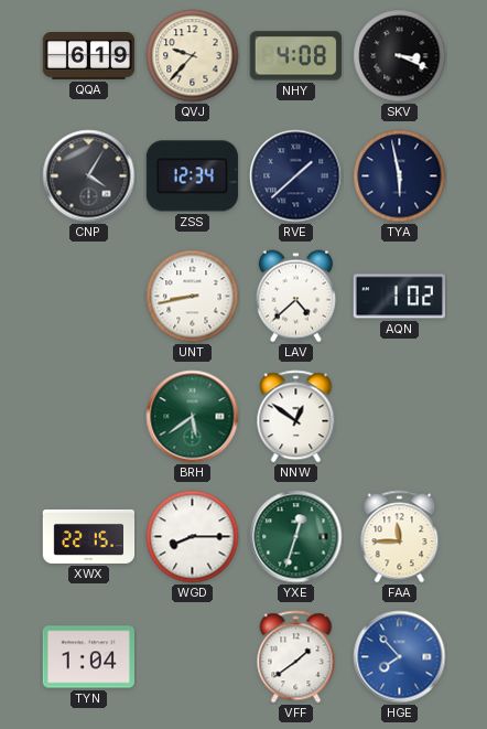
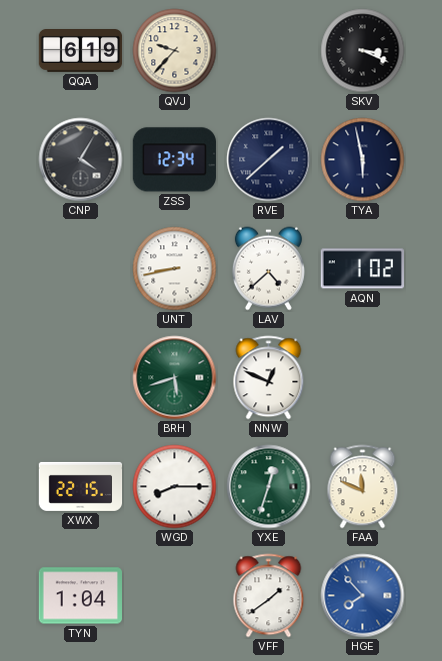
NHY: 4:08 -> none
BRH: 5:39 -> 5:42
NNW: 12:51 -> 12:49
FAA: 11:45 -> 11:49
